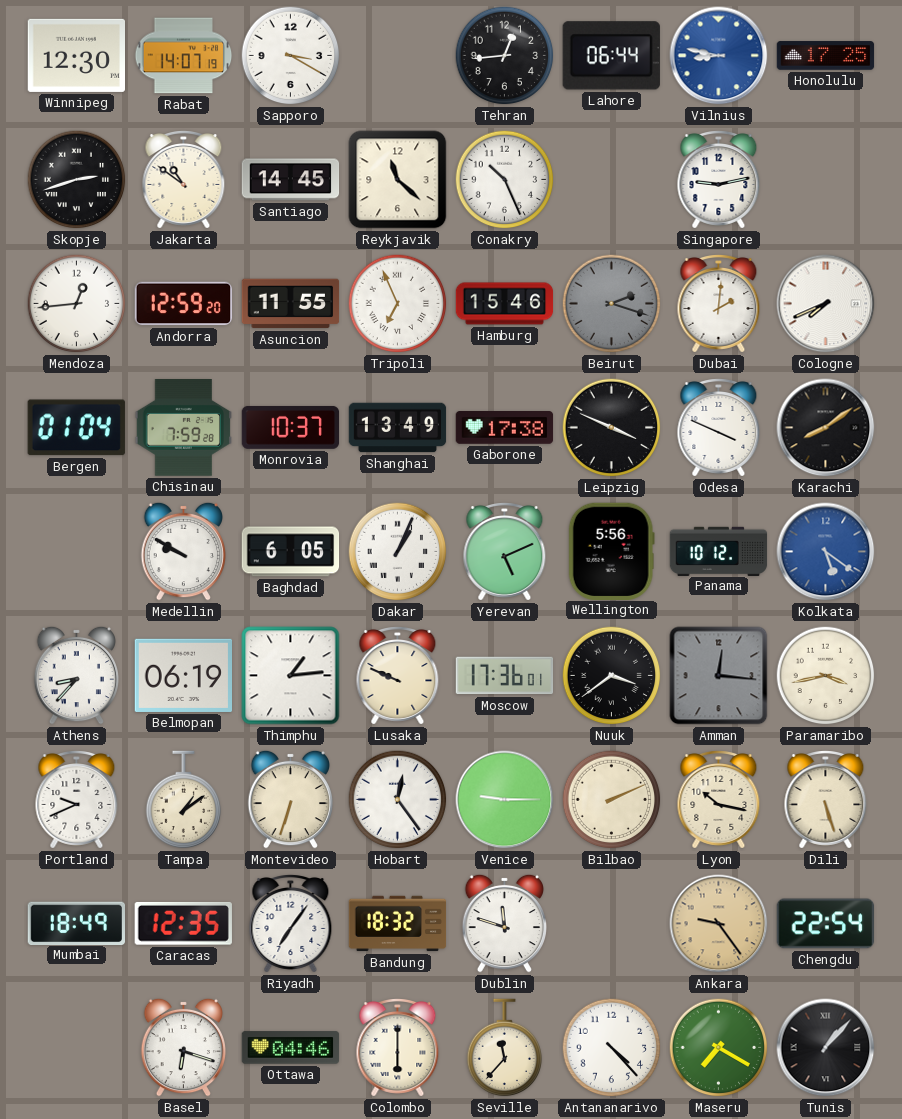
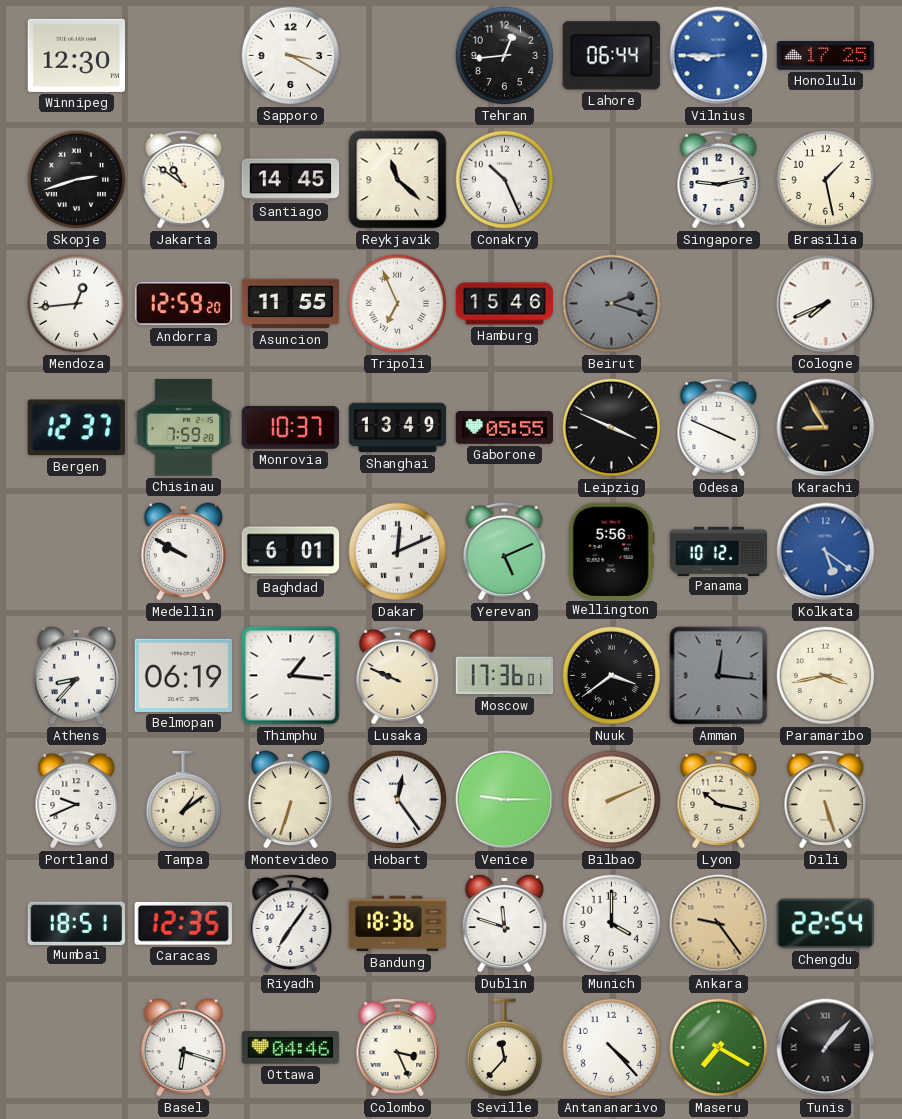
Rabat: 14:07 -> none
Vilnius: 8:47 -> 8:45
Brasilia: none -> 1:28
Dubai: 2:01 -> none
Bergen: 01:04 -> 12:37
Gaborone: 17:38 -> 05:55
Karachi: 8:09 -> 8:55
Baghdad: 6:05 -> 6:01
Dakar: 1:04 -> 12:11
Thimphu: 1:14 -> 1:16
Mumbai: 18:49 -> 18:51
Bandung: 18:32 -> 18:36
Munich: none -> 4:00
Colombo: 6:00 -> 3:26
